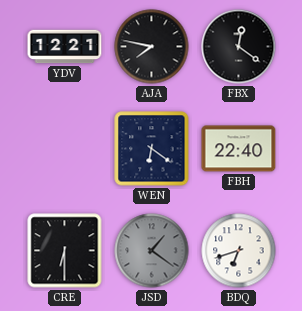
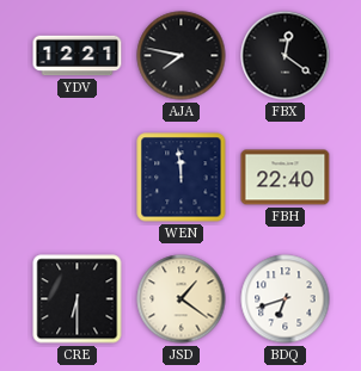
WEN: 6:21 -> 11:59
JSD dial: grey -> cream
